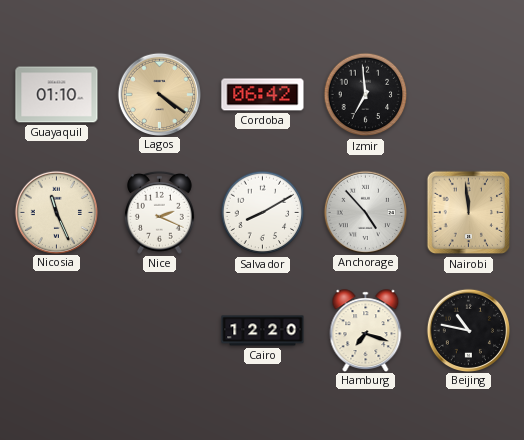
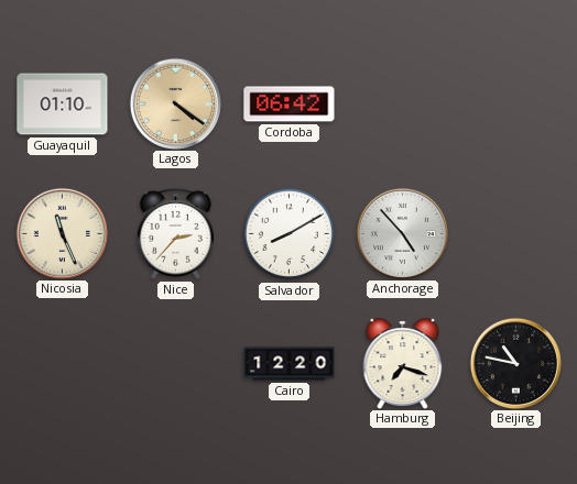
Izmir: 6:59 -> none
Nice: 2:19 -> 2:37
Nairobi: 11:59 -> none
